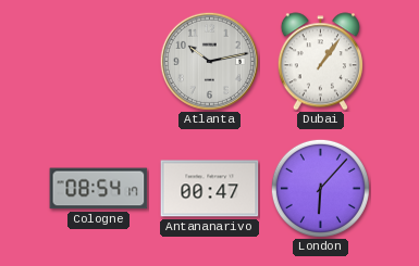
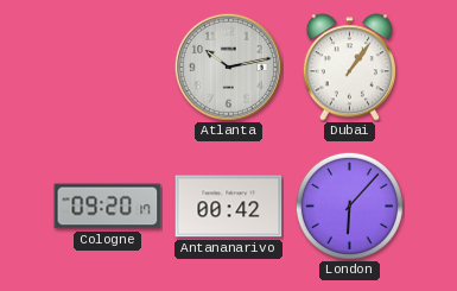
Cologne: 08:54 -> 09:20
Antananarivo: 00:47 -> 00:42
